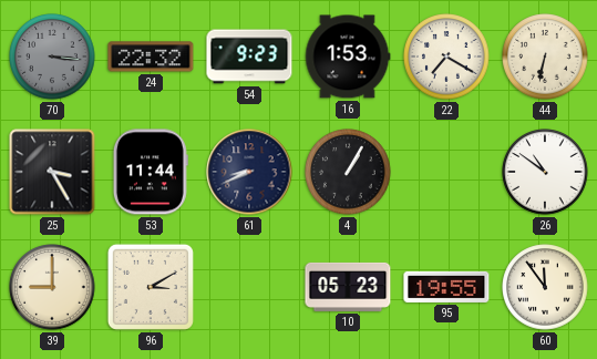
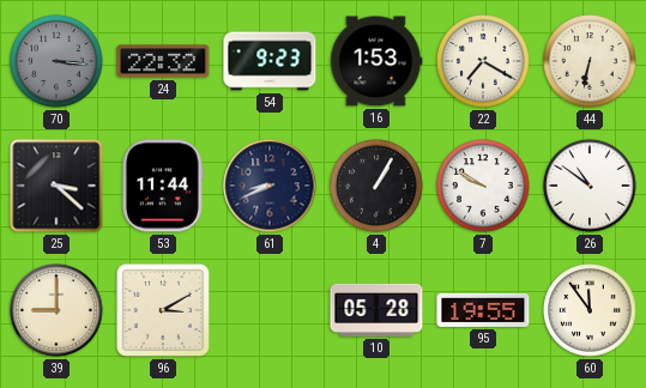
25: 3:25 -> 3:22
7: none -> 9:50
10: 05:23 -> 05:28
